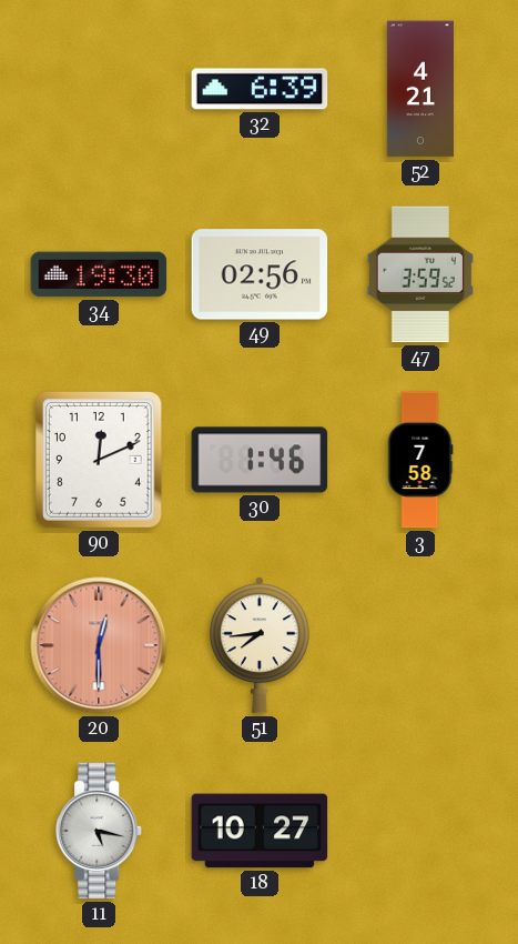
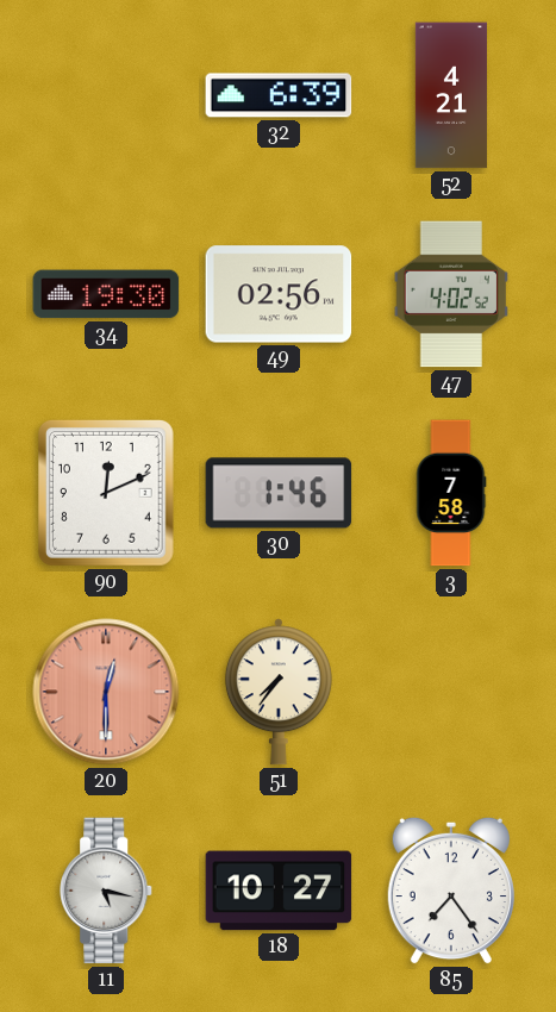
47: 3:59 -> 4:02
51: 7:44 -> 7:36
85: none -> 7:24
